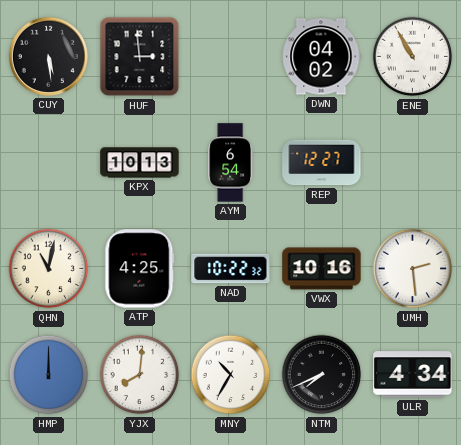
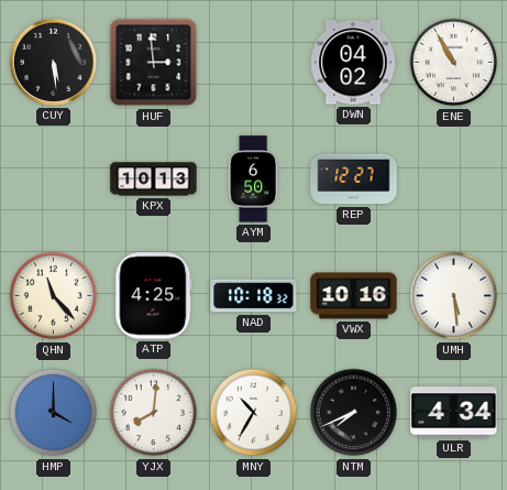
AYM: 6:54 -> 6:50
QHN: 11:02 -> 11:23
NAD: 10:22 -> 10:18
UMH: 2:29 -> 5:29
HMP: 12:00 -> 4:00
